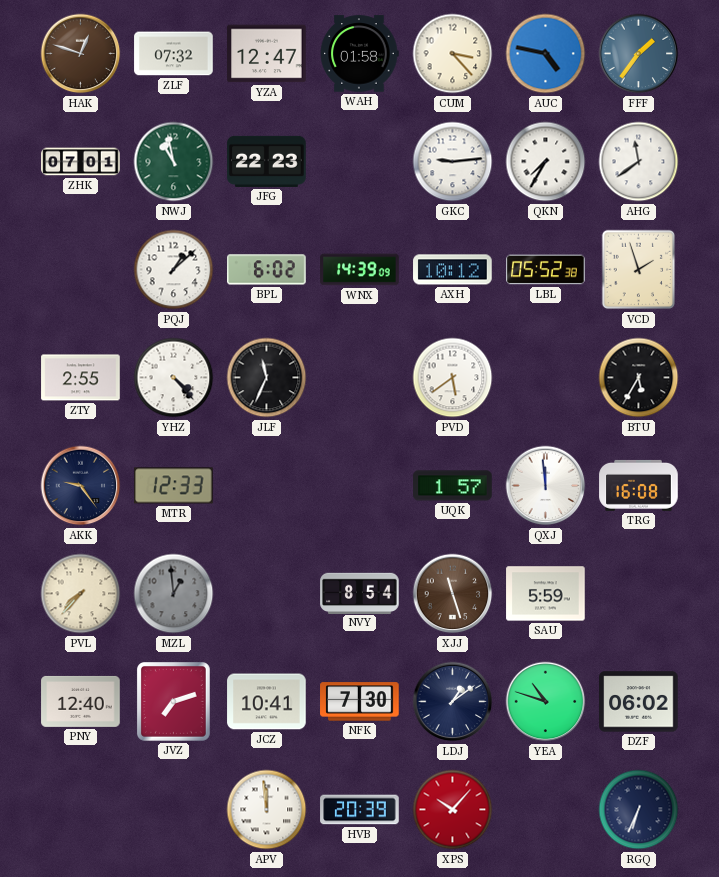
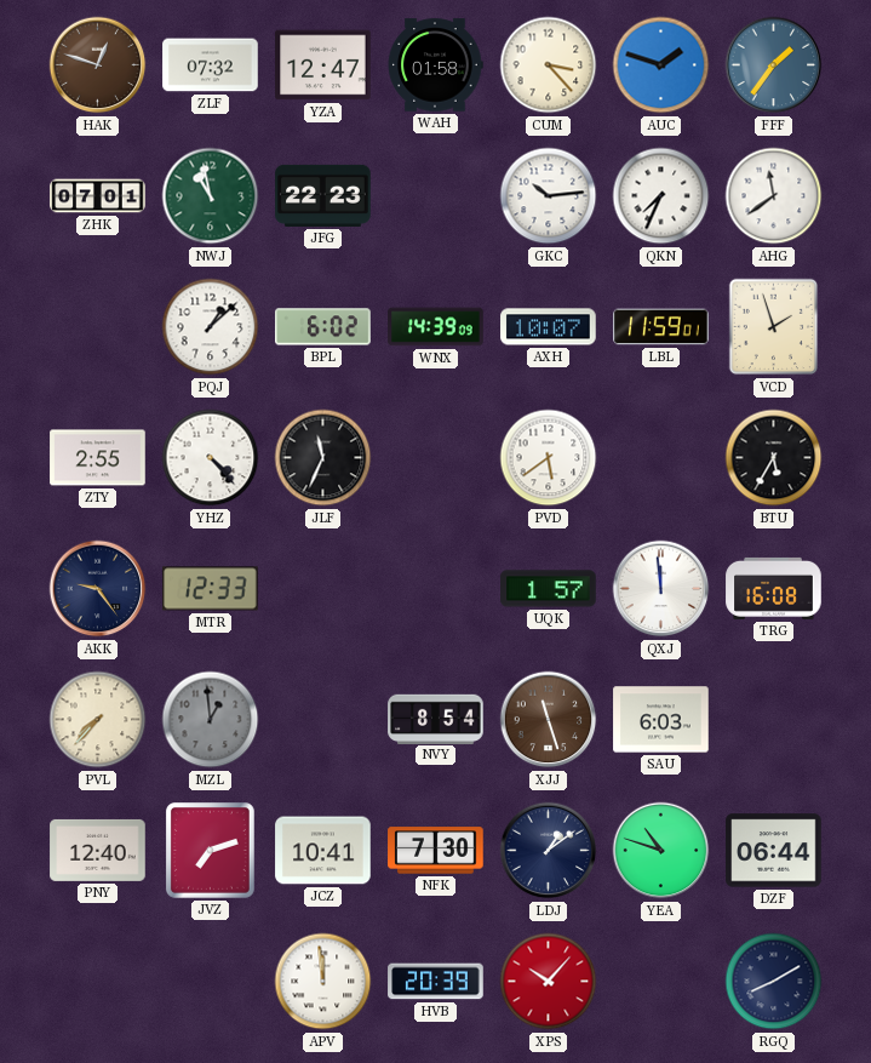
AUC: 4:47 -> 1:48
GKC: 9:14 -> 10:14
QKN: 7:35 -> 7:34
AXH: 10:12 -> 10:07
LBL: 05:52 -> 11:59
SAU: 5:59 -> 6:03
DZF: 06:02 -> 06:44
RGQ: 6:34 -> 8:10
